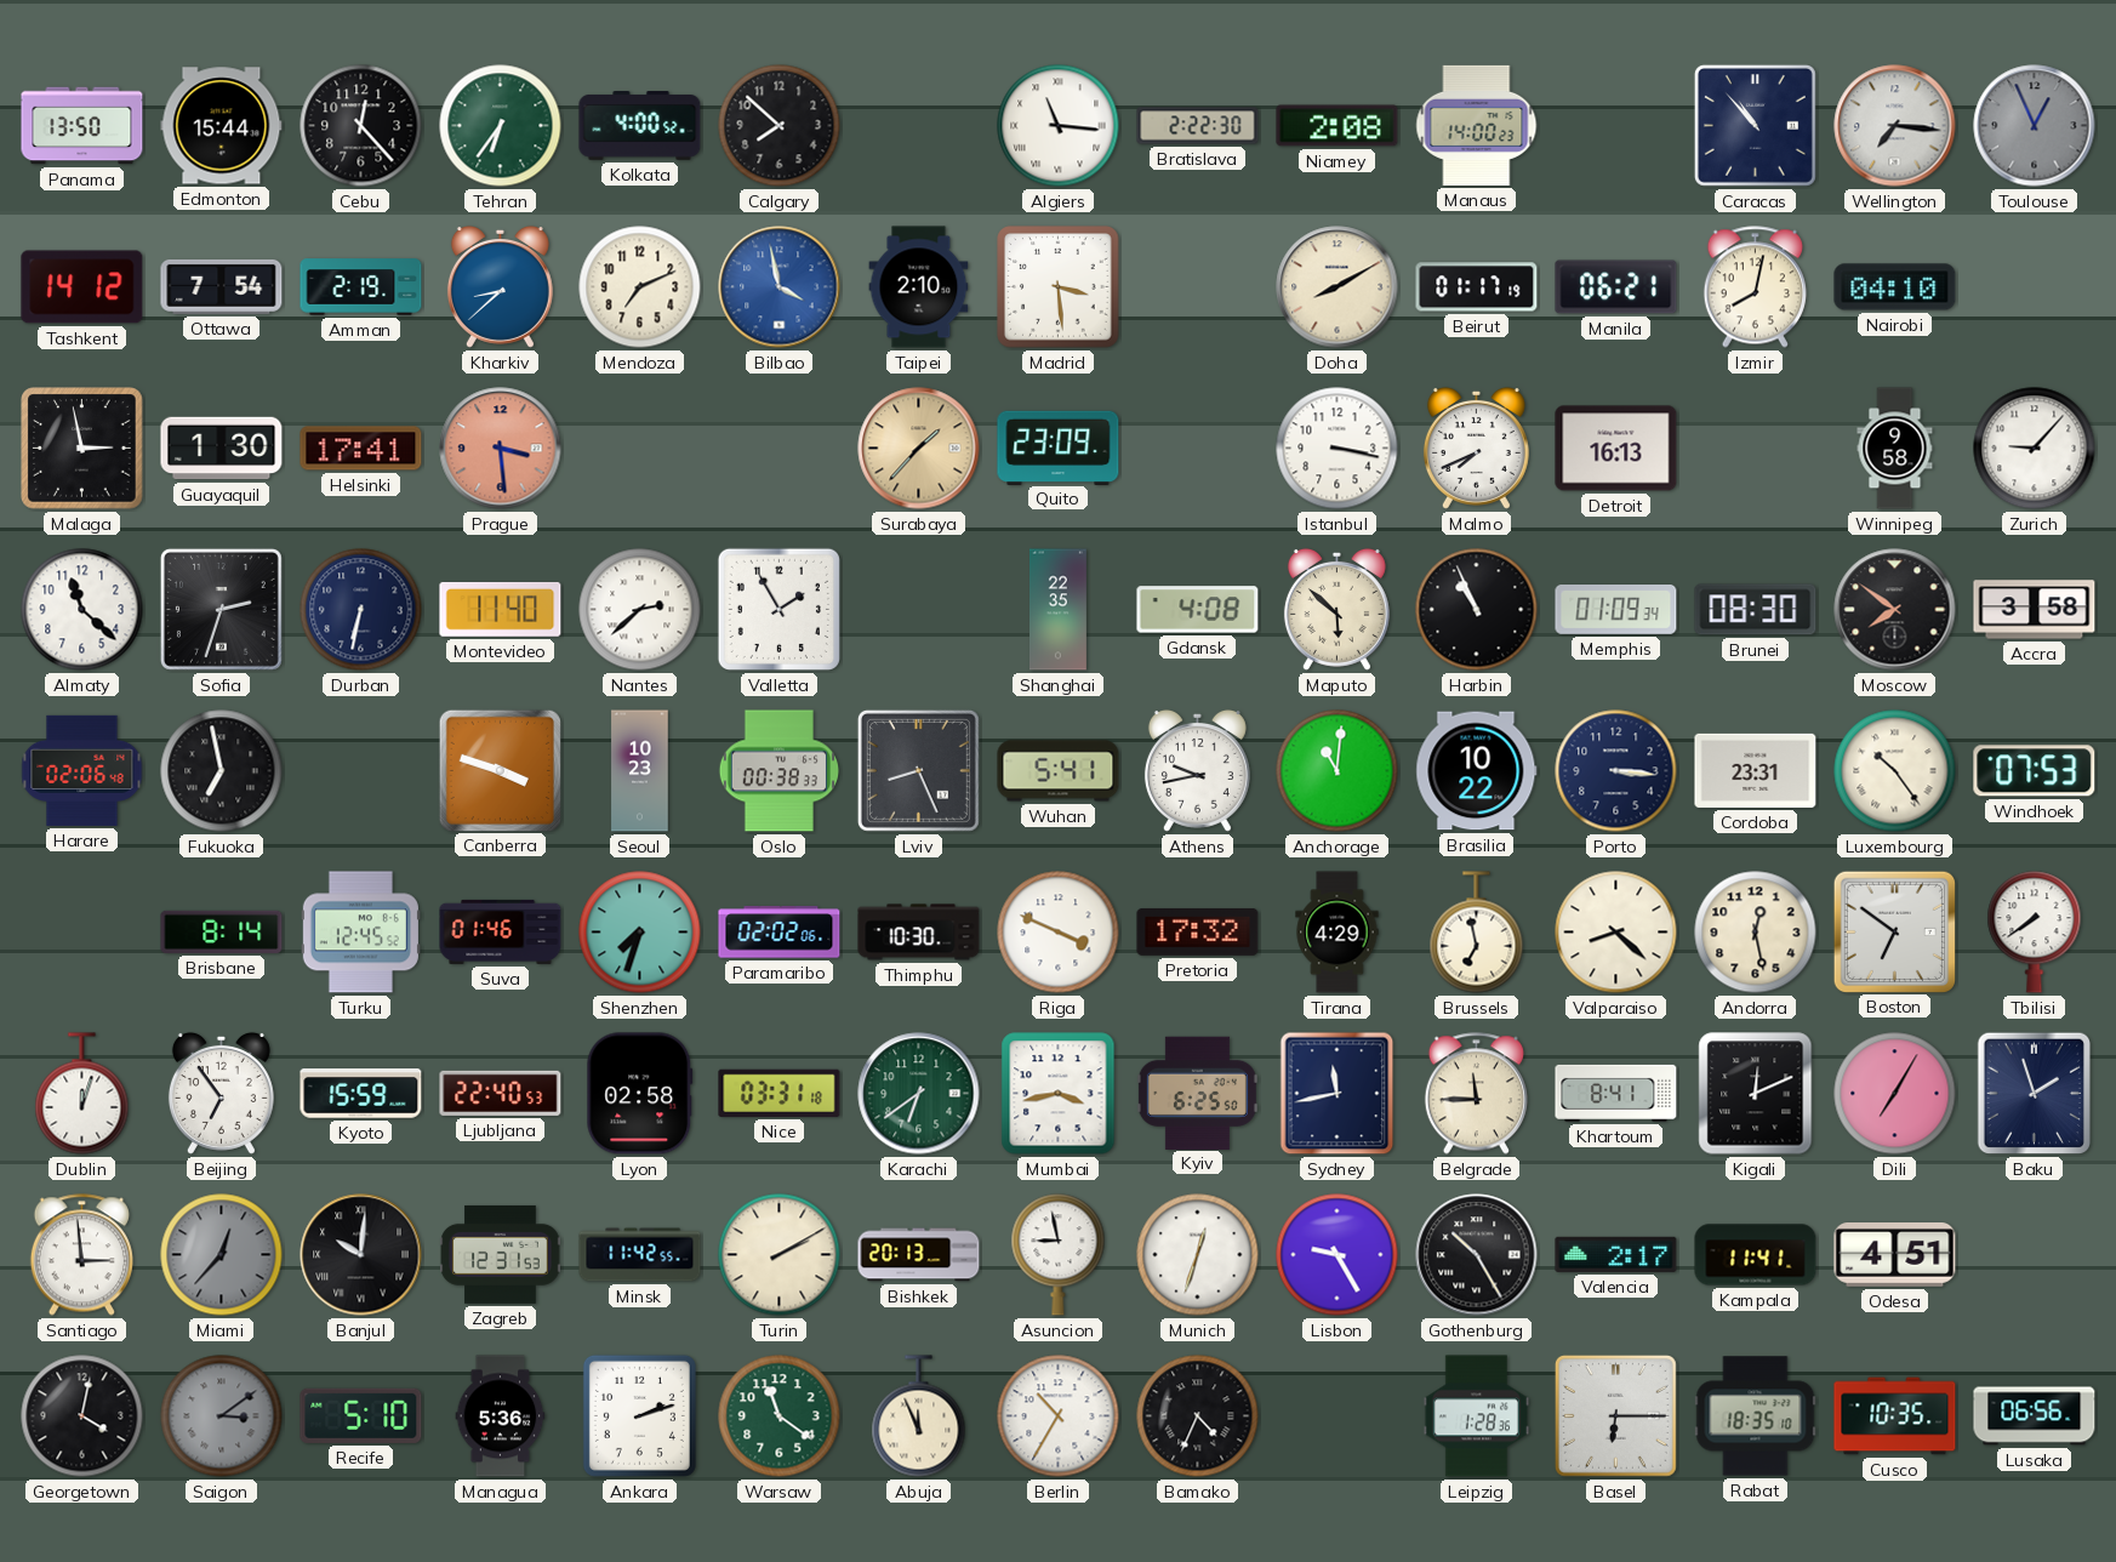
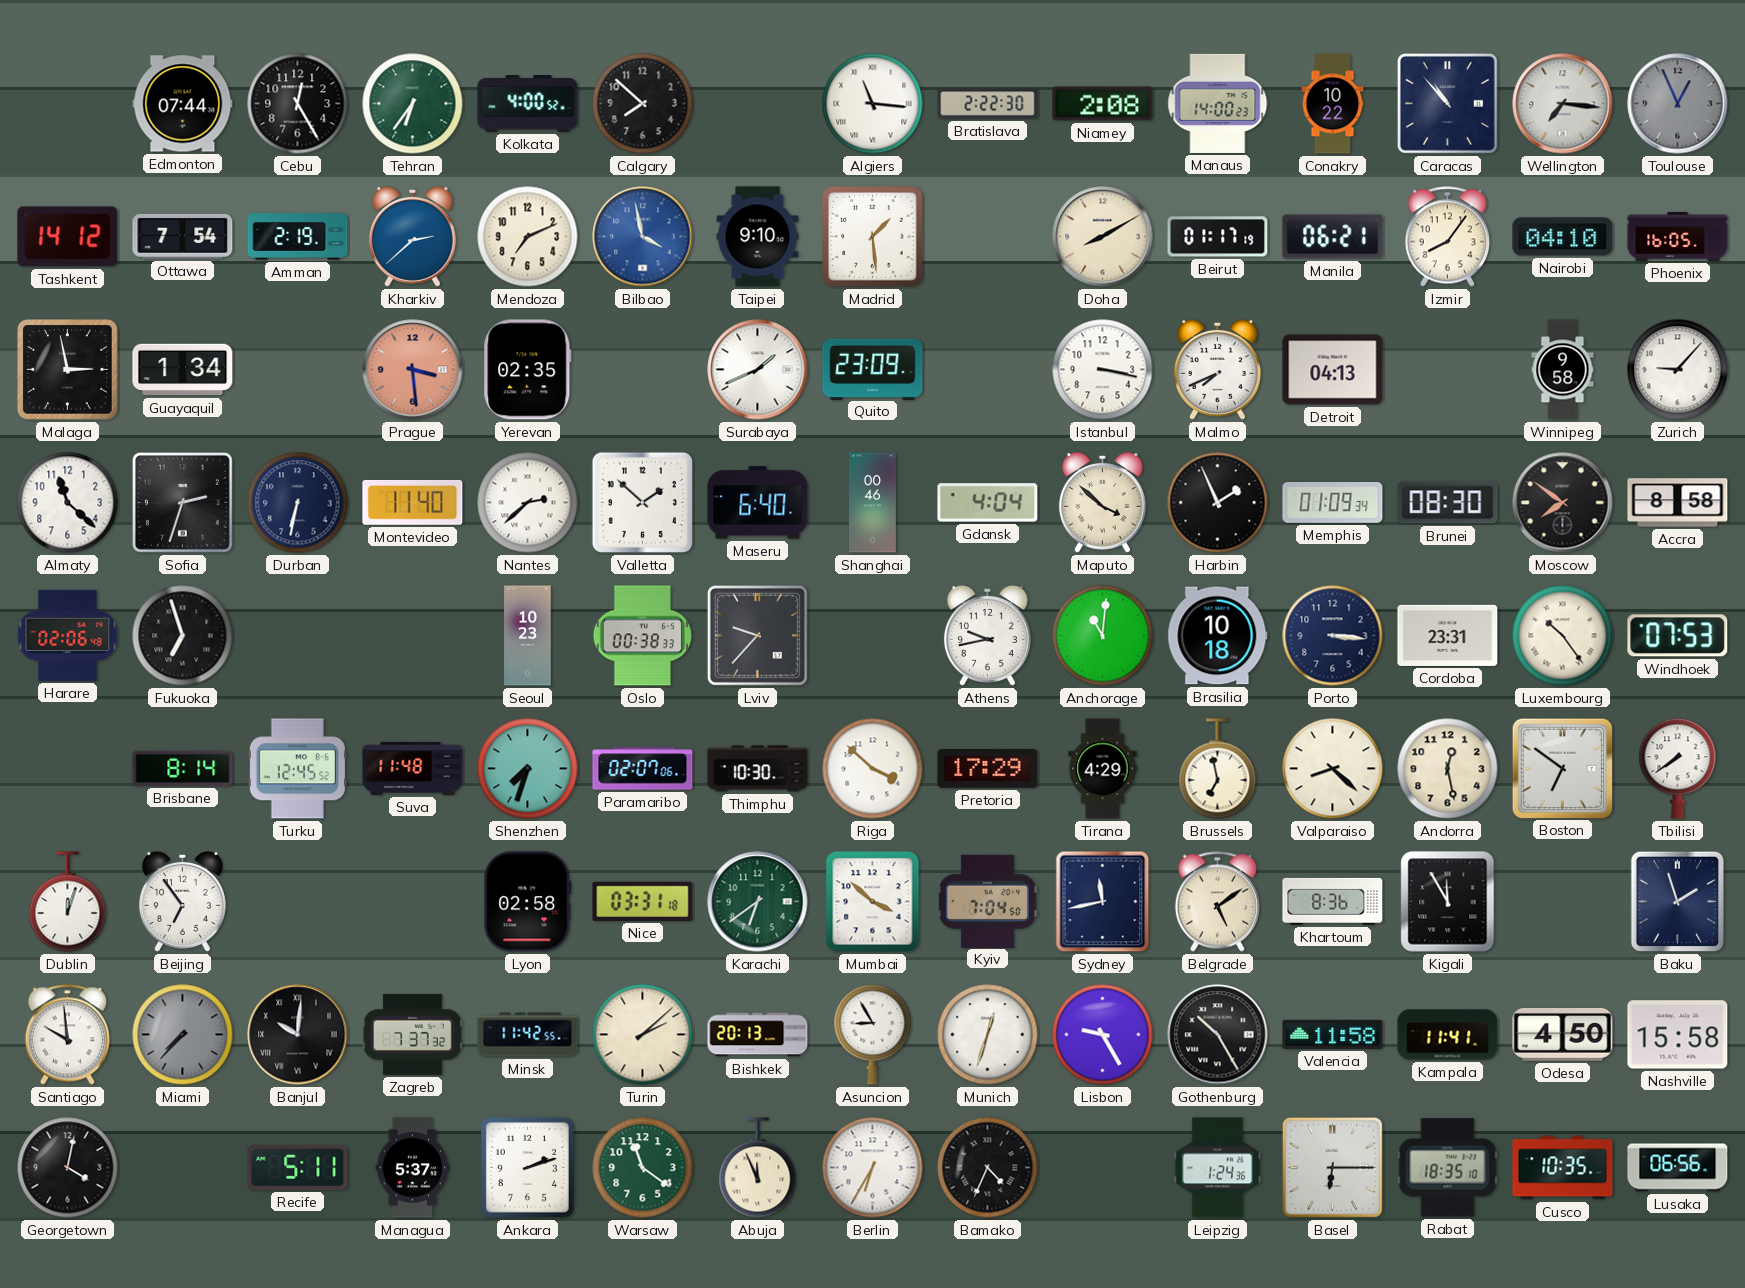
Panama: 13:50 -> none
Edmonton: 15:44 -> 07:44
Cebu: 12:23 -> 12:25
Conakry: none -> 10:22
Kharkiv: 8:38 -> 2:38
Taipei: 2:10 -> 9:10
Madrid: 3:29 -> 1:29
Izmir: 8:02 -> 8:06
Phoenix: none -> 16:05
Guayaquil: 1:30 -> 1:34
Helsinki: 17:41 -> none
Yerevan: none -> 02:35
Surabaya: 1:37 -> 1:41
Surabaya dial: champagne -> white
Detroit: 16:13 -> 04:13
Valletta: 1:55 -> 1:52
Maseru: none -> 6:40
Shanghai: 22:35 -> 00:46
Gdansk: 4:08 -> 4:04
Maputo: 5:52 -> 3:52
Harbin: 10:56 -> 1:56
Accra: 3:58 -> 8:58
Fukuoka: 6:58 -> 6:57
Canberra: 3:48 -> none
Lviv: 8:26 -> 9:37
Wuhan: 5:41 -> none
Brasilia: 10:22 -> 10:18
Suva: 01:46 -> 11:48
Paramaribo: 02:02 -> 02:07
Riga: 3:49 -> 3:52
Pretoria: 17:32 -> 17:29
Kyoto: 15:59 -> none
Ljubljana: 22:40 -> none
Mumbai: 3:43 -> 3:52
Kyiv: 6:25 -> 7:04
Belgrade: 11:45 -> 5:09
Khartoum: 8:41 -> 8:36
Kigali: 12:11 -> 11:55
Dili: 7:05 -> none
Santiago: 2:59 -> 9:59
Miami: 12:37 -> 7:37
Zagreb: 12:31 -> 7:37
Turin: 2:10 -> 2:08
Asuncion: 8:58 -> 8:55
Valencia: 2:17 -> 11:58
Odesa: 4:51 -> 4:50
Nashville: none -> 15:58
Saigon: 3:09 -> none
Recife: 5:10 -> 5:11
Managua: 5:36 -> 5:37
Berlin: 10:35 -> 6:35
Leipzig: 1:28 -> 1:24
